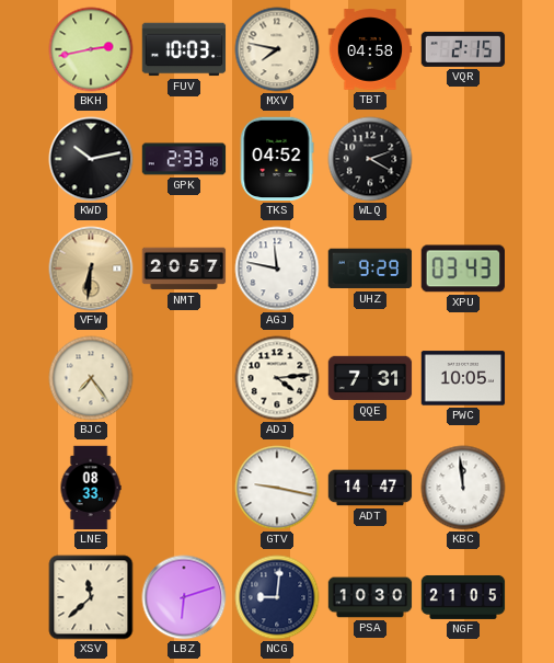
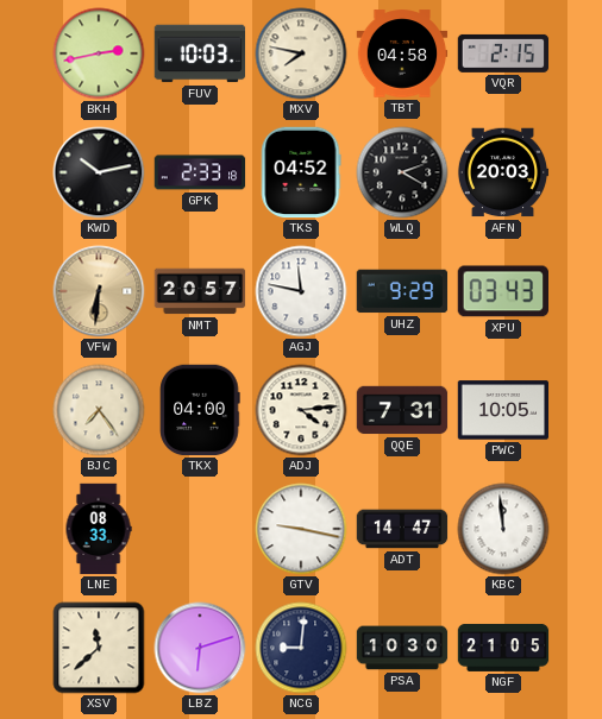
AFN: none -> 20:03
TKX: none -> 04:00
